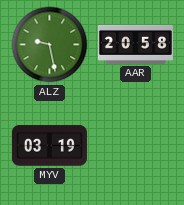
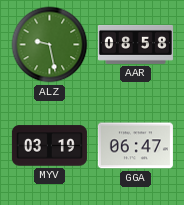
AAR: 20:58 -> 08:58
GGA: none -> 06:47
